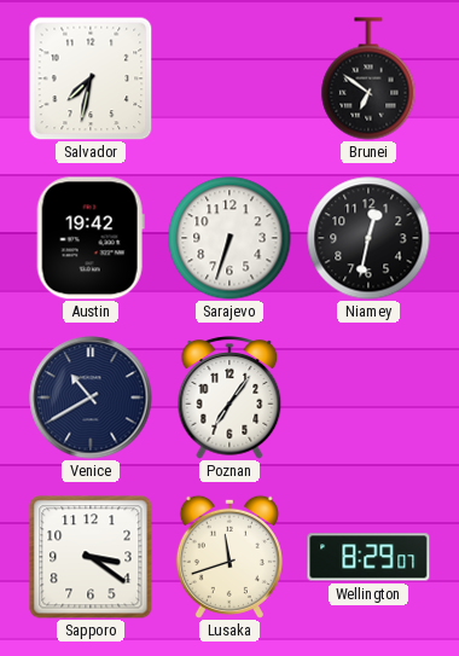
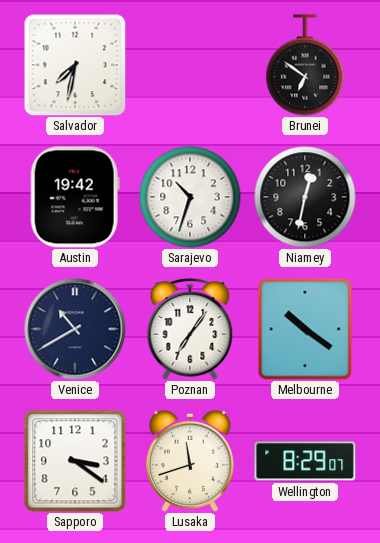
Sarajevo: 6:33 -> 10:33
Melbourne: none -> 10:21
